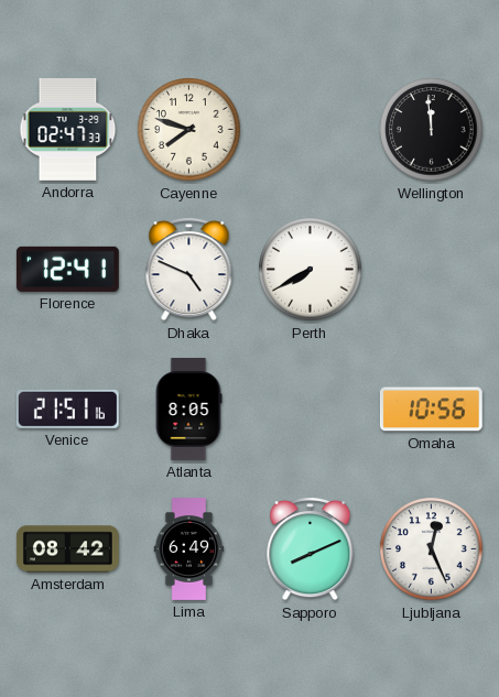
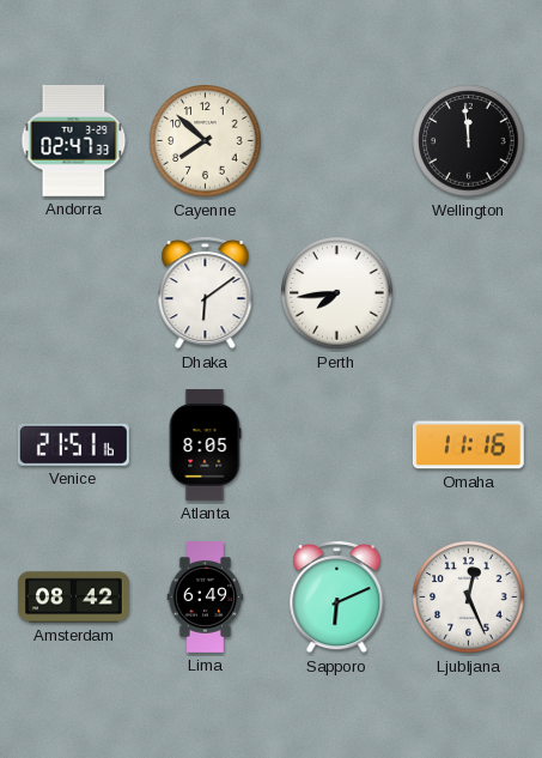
Cayenne: 7:48 -> 7:52
Florence: 12:41 -> none
Dhaka: 4:49 -> 6:09
Perth: 7:40 -> 7:44
Omaha: 10:56 -> 11:16
Sapporo: 8:11 -> 6:11
